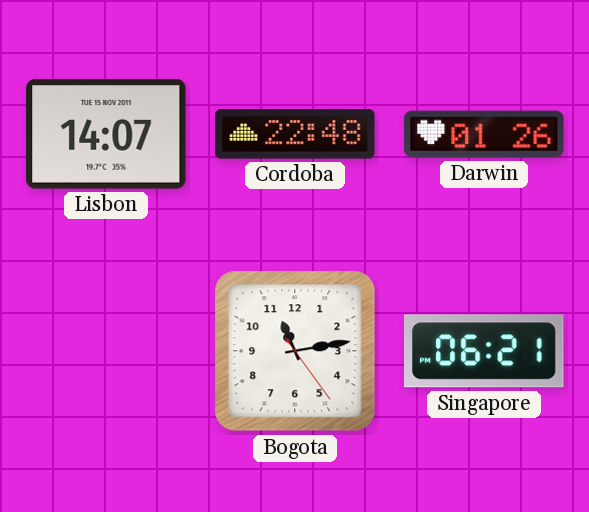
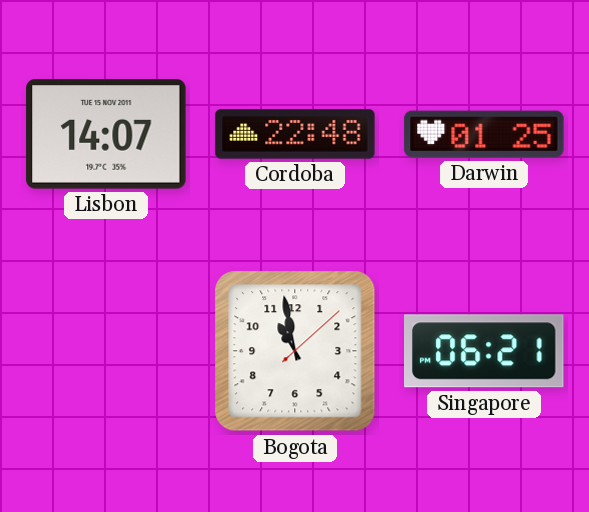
Darwin: 01:26 -> 01:25
Bogota: 11:13 -> 10:58
